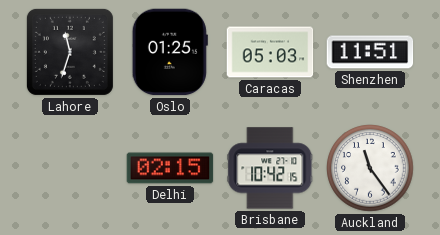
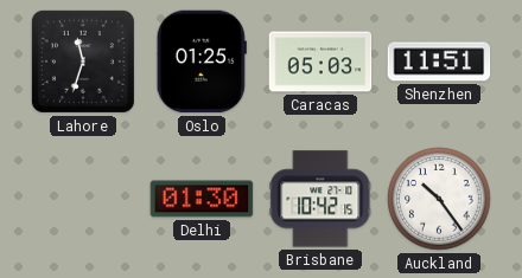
Delhi: 02:15 -> 01:30
Auckland: 11:24 -> 10:24
